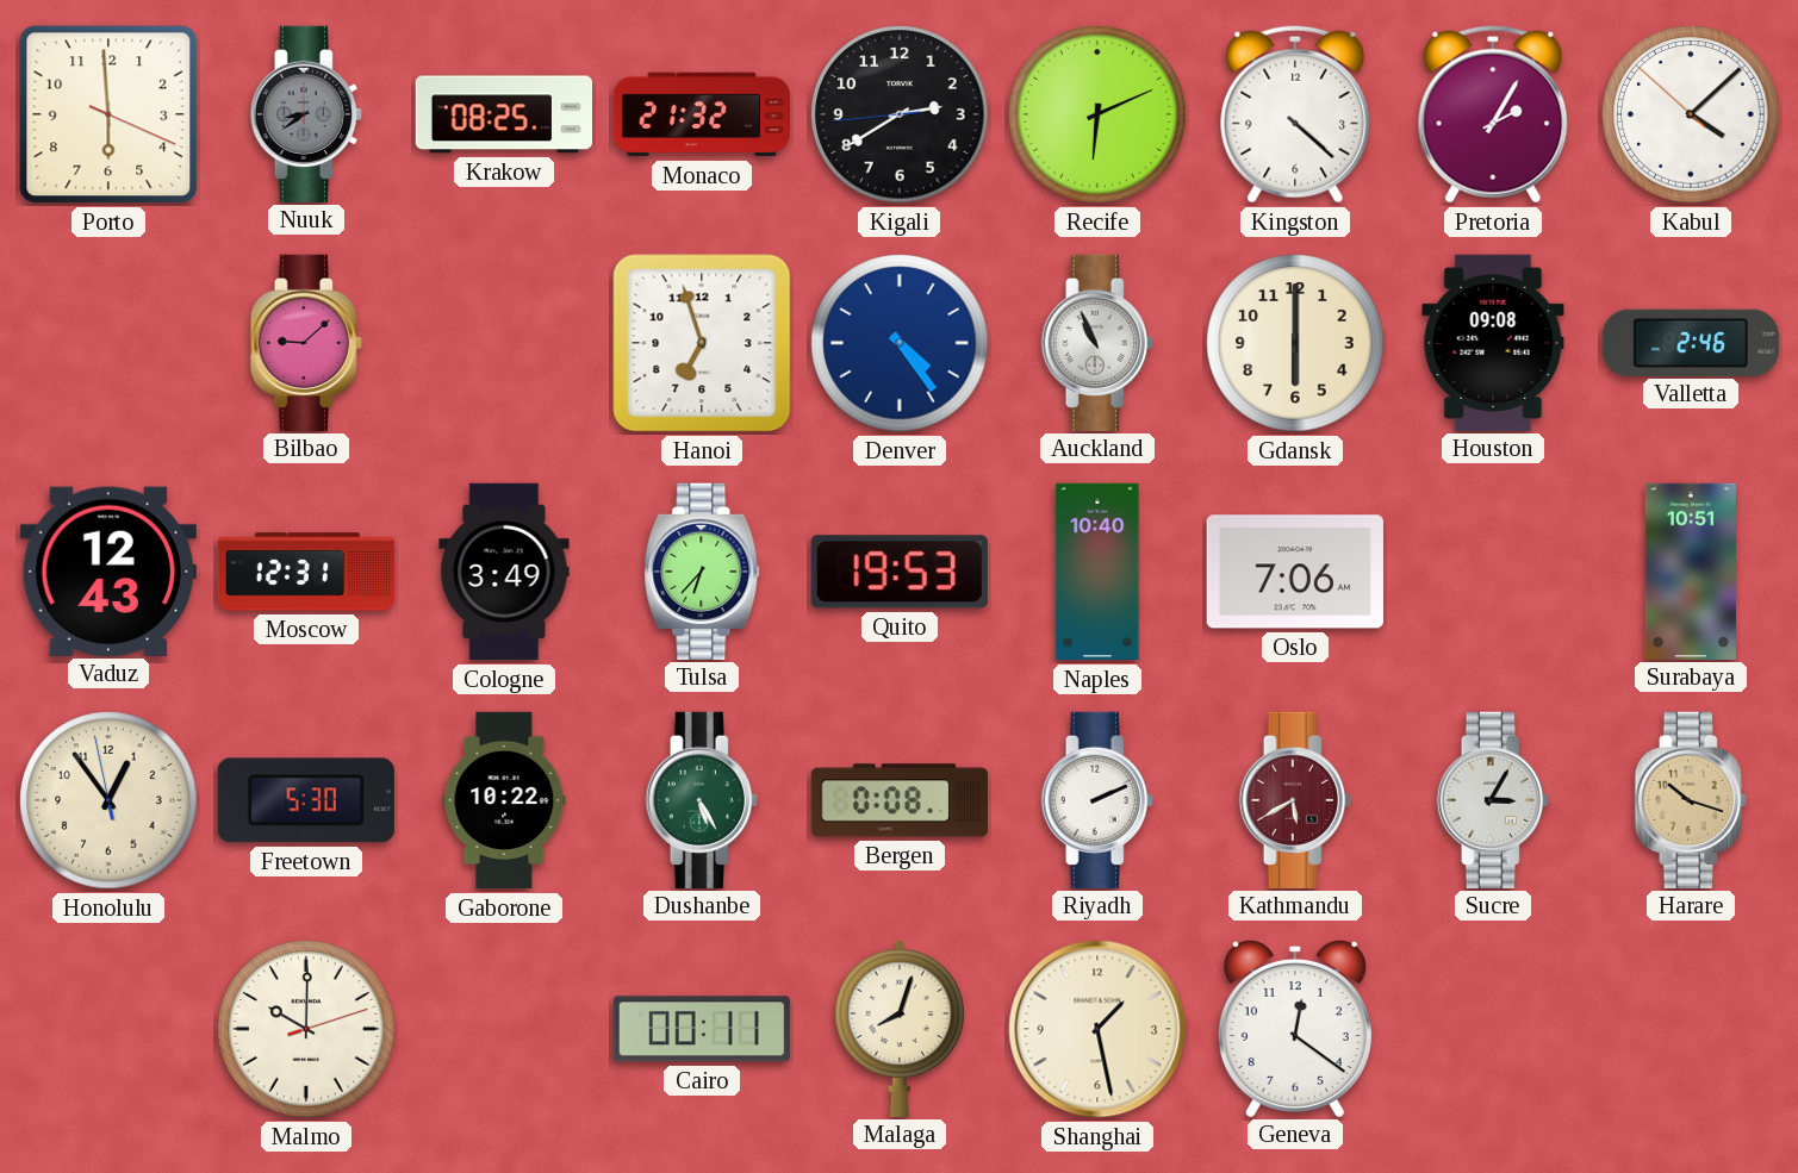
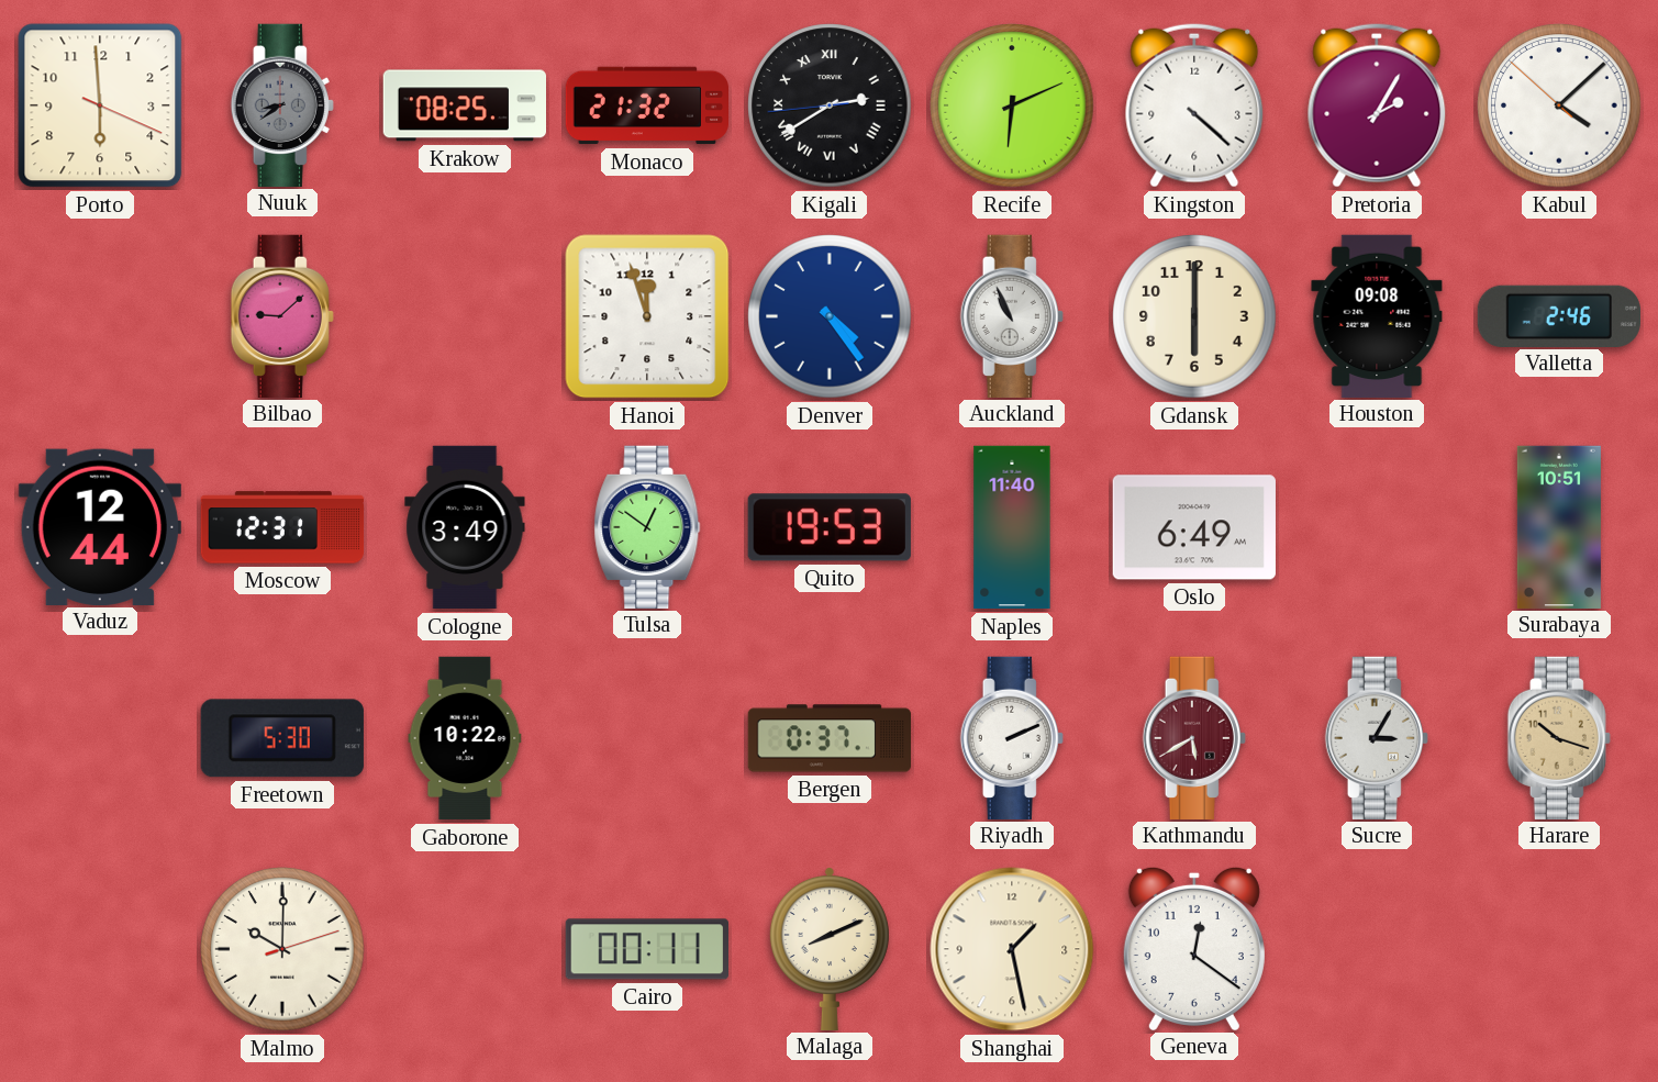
Kigali numerals: Arabic -> Roman
Hanoi: 6:57 -> 11:57
Vaduz: 12:43 -> 12:44
Tulsa: 6:37 -> 12:51
Naples: 10:40 -> 11:40
Oslo: 7:06 -> 6:49
Honolulu: 12:53 -> none
Dushanbe: 5:25 -> none
Bergen: 0:08 -> 0:37
Malaga: 8:03 -> 8:11
